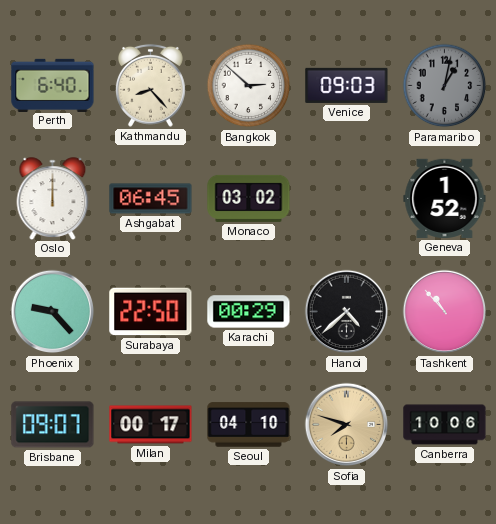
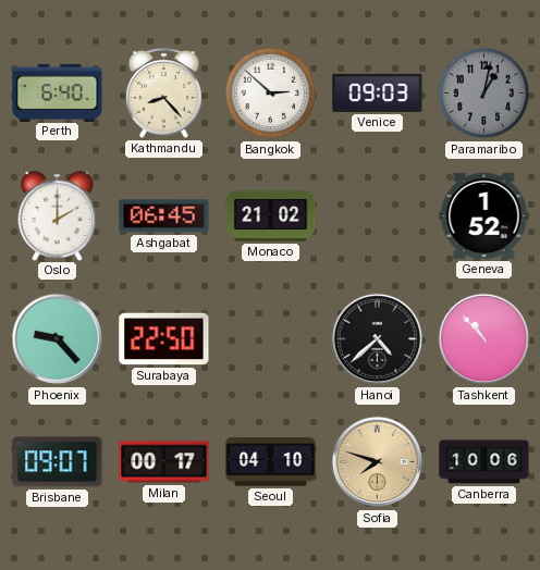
Oslo: 12:00 -> 2:00
Monaco: 03:02 -> 21:02
Karachi: 00:29 -> none
